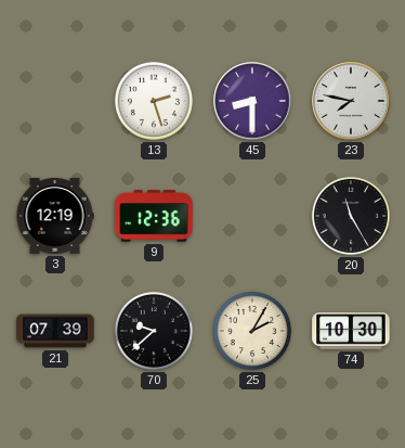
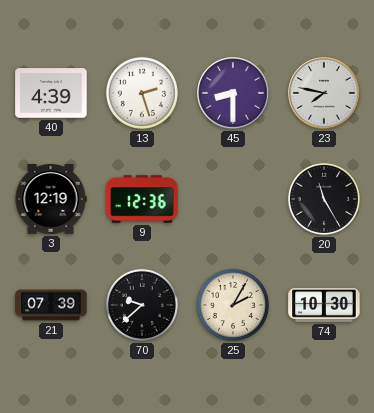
40: none -> 4:39
